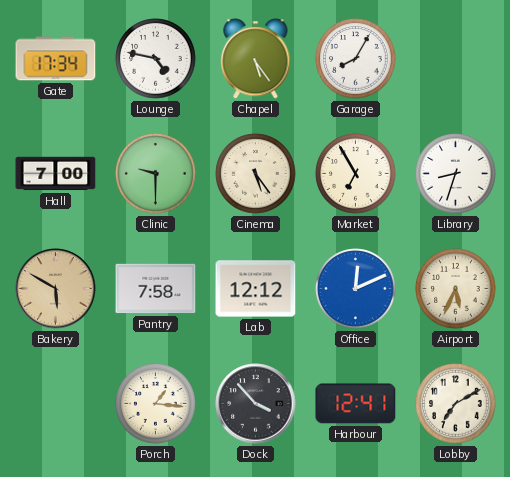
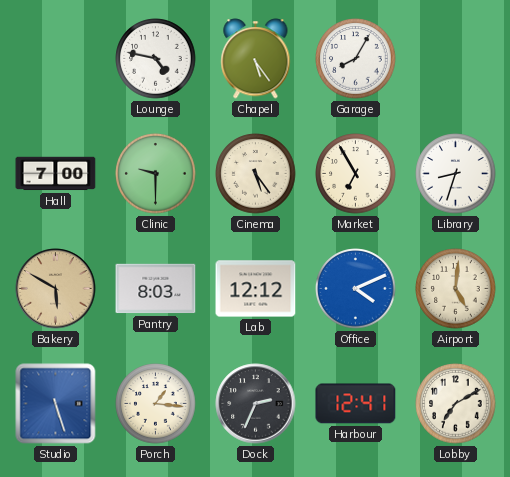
Gate: 17:34 -> none
Pantry: 7:58 -> 8:03
Office: 12:11 -> 4:11
Airport: 5:34 -> 5:01
Studio: none -> 5:27
Dock: 3:53 -> 2:34
